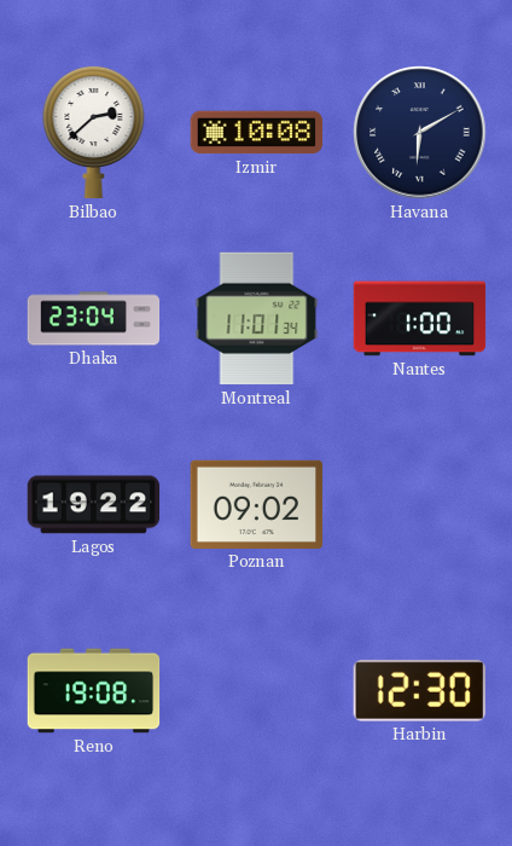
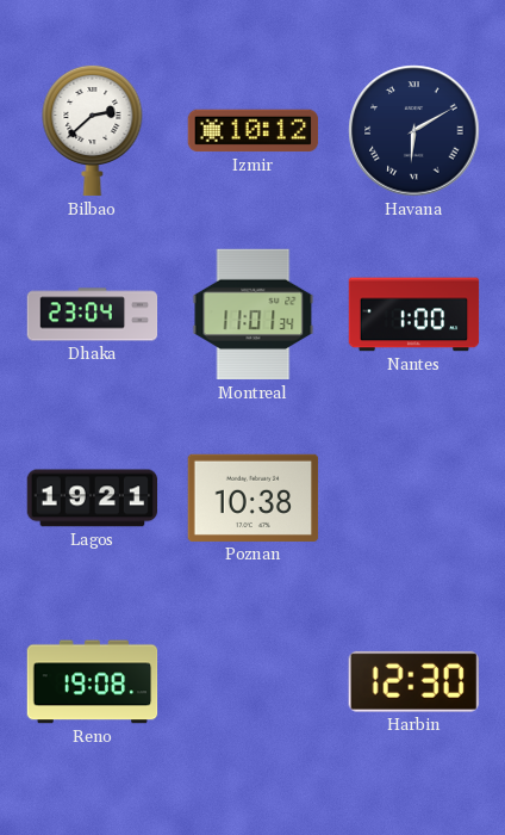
Izmir: 10:08 -> 10:12
Lagos: 19:22 -> 19:21
Poznan: 09:02 -> 10:38
